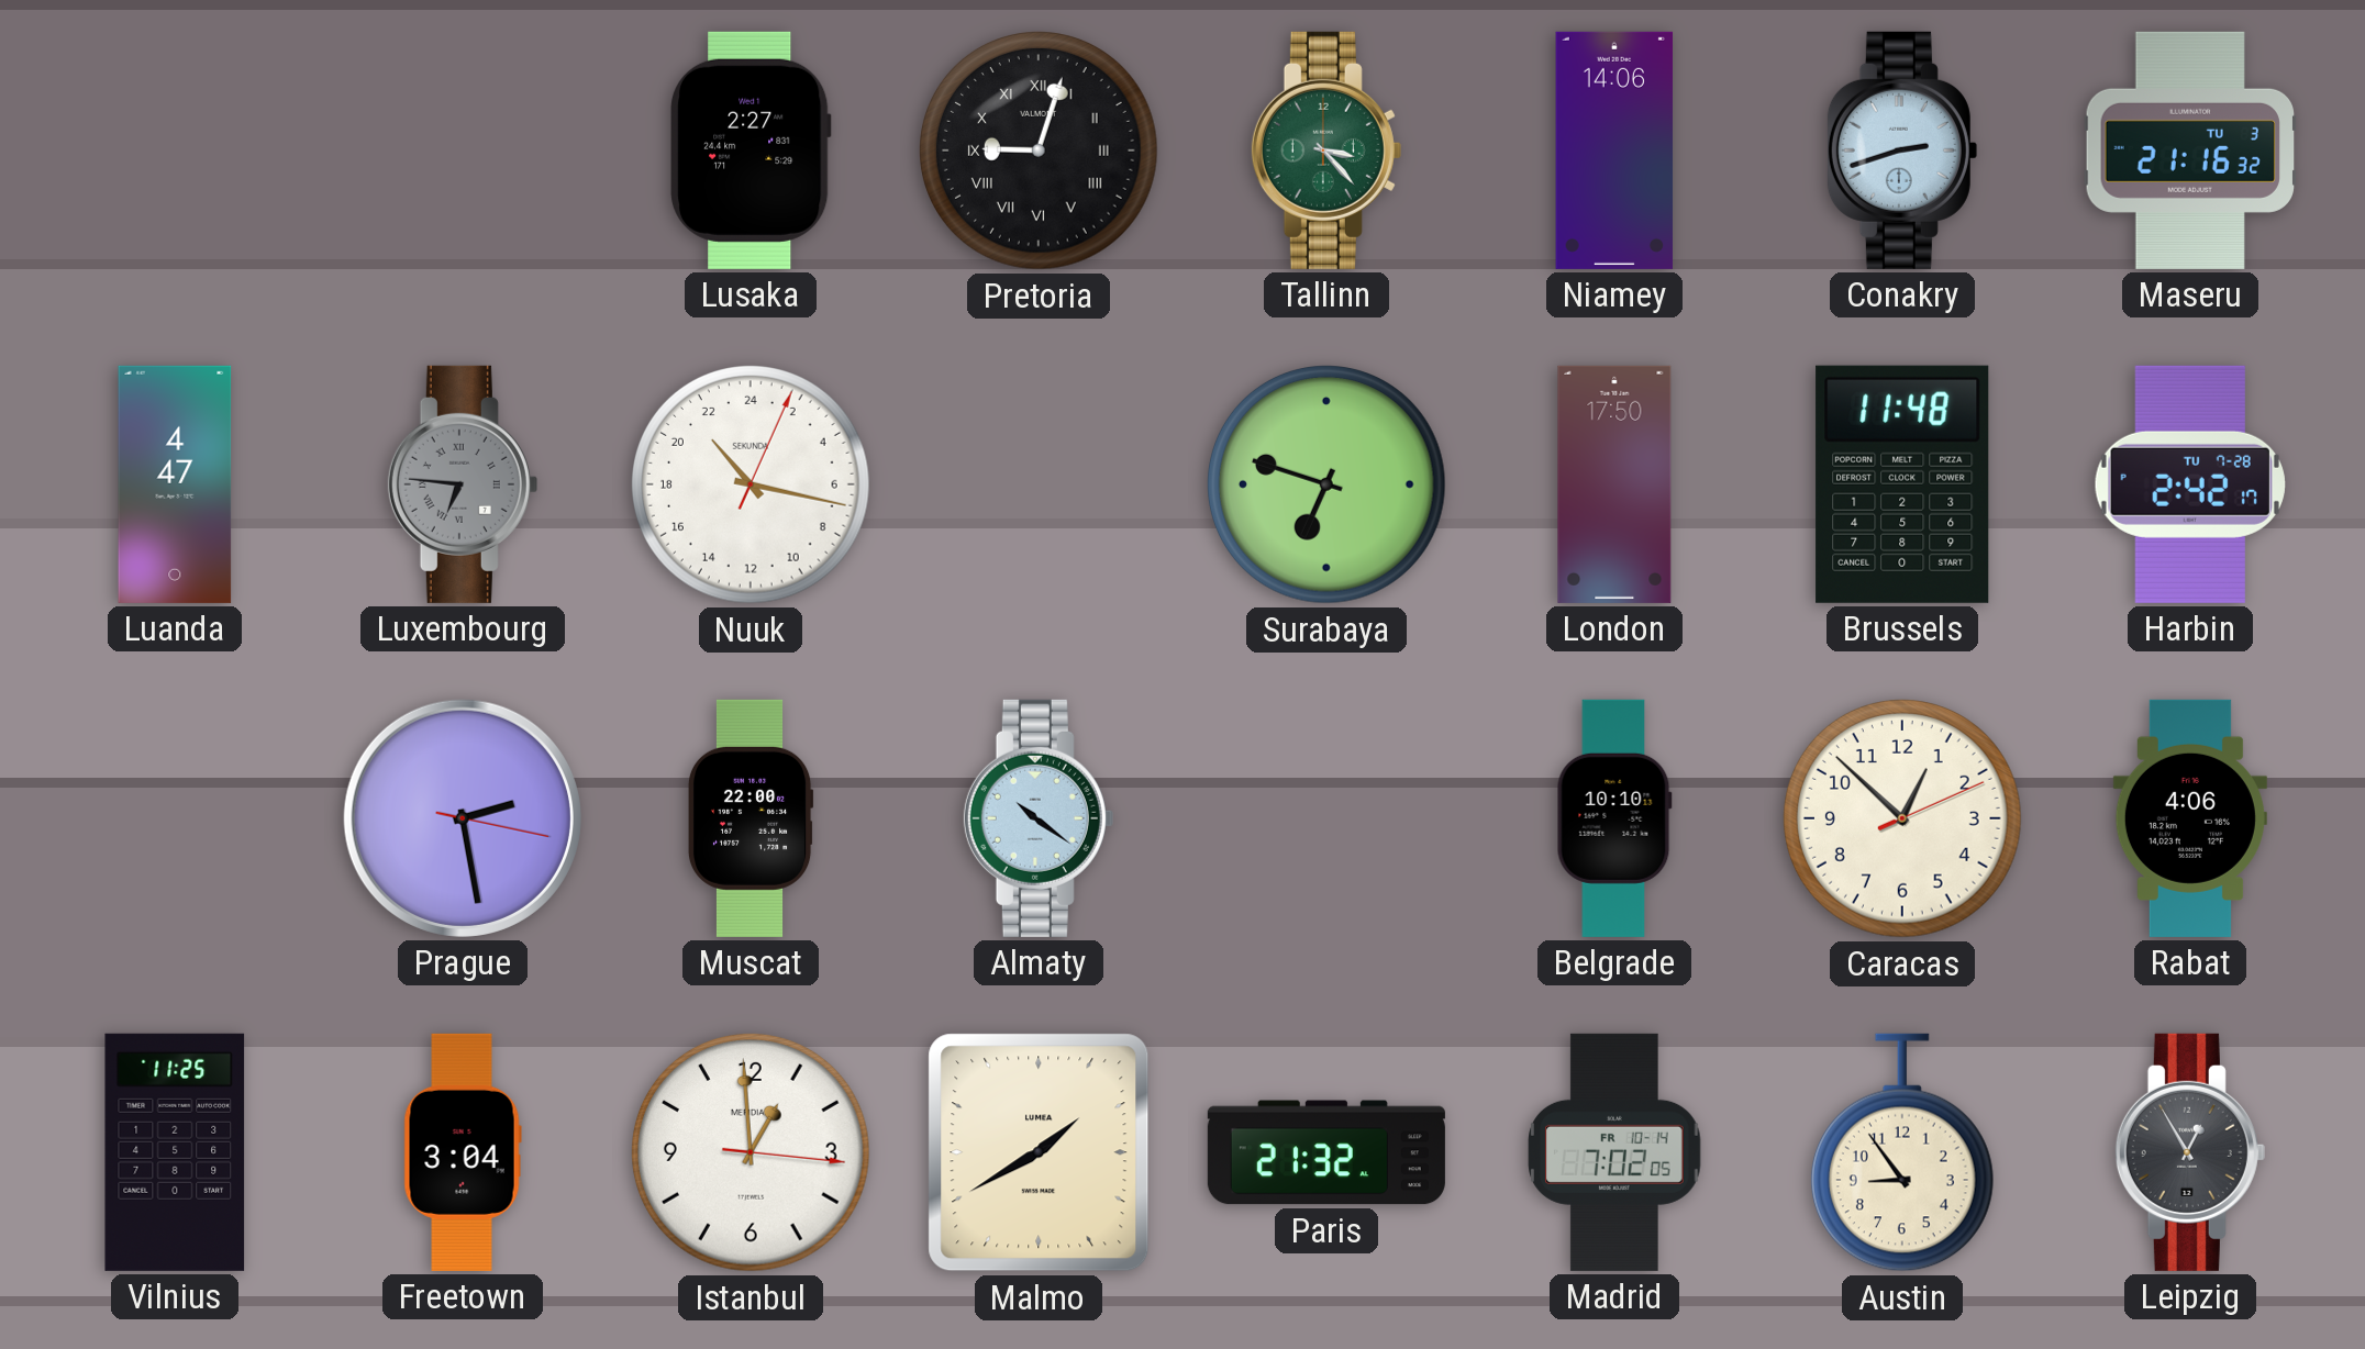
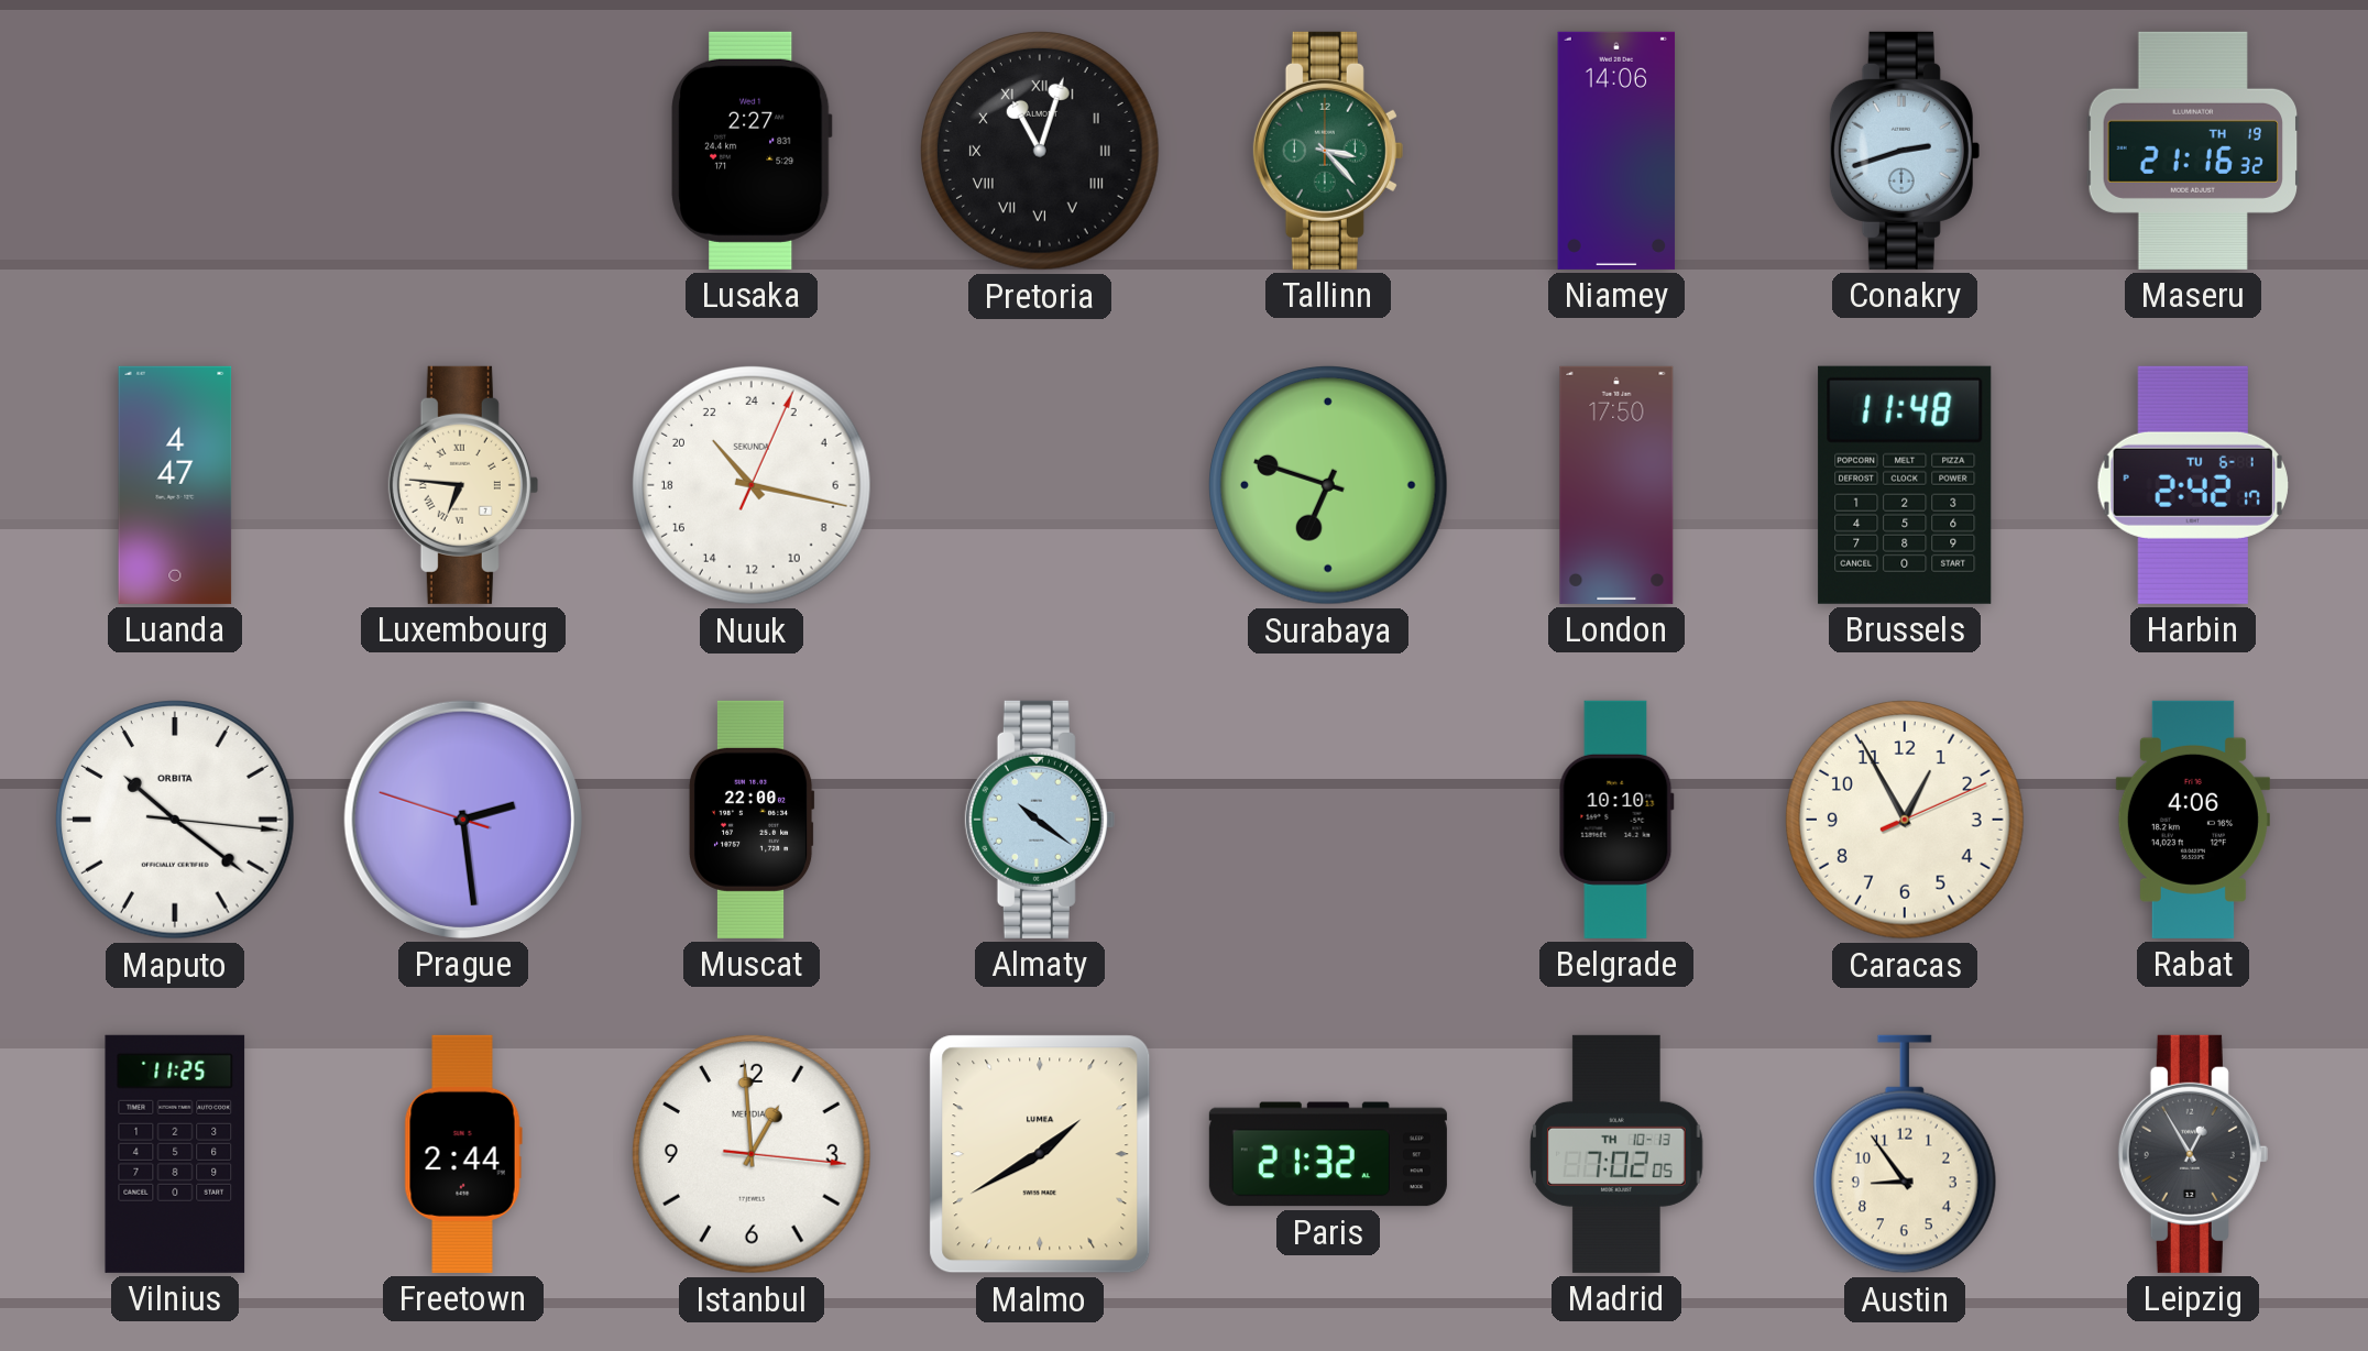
Pretoria: 9:03 -> 11:03
Maseru date: TU 3 -> TH 19
Luxembourg dial: grey -> cream
Harbin date: TU 7-28 -> TU 6-1
Maputo: none -> 10:21
Prague: 2:28:17 -> 2:28:48
Caracas: 12:52 -> 12:55
Freetown: 3:04 -> 2:44
Madrid date: FR 10-14 -> TH 10-13
